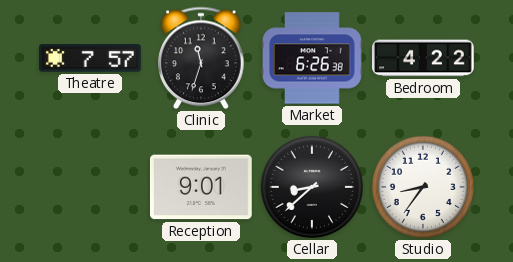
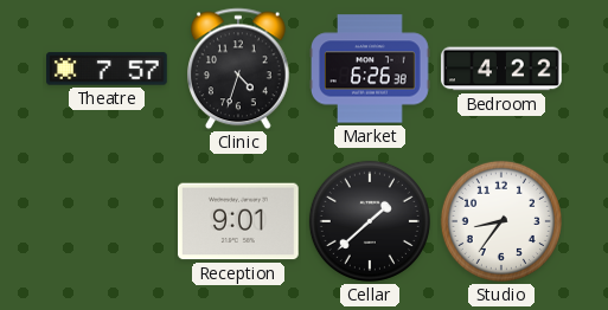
Clinic: 11:33 -> 4:33
Cellar: 8:38 -> 1:38
